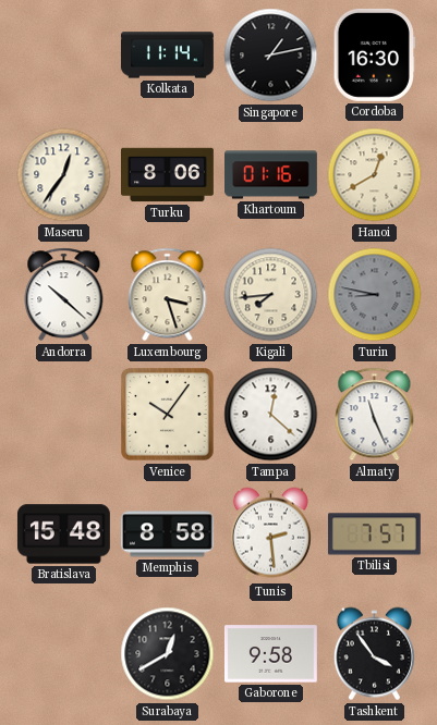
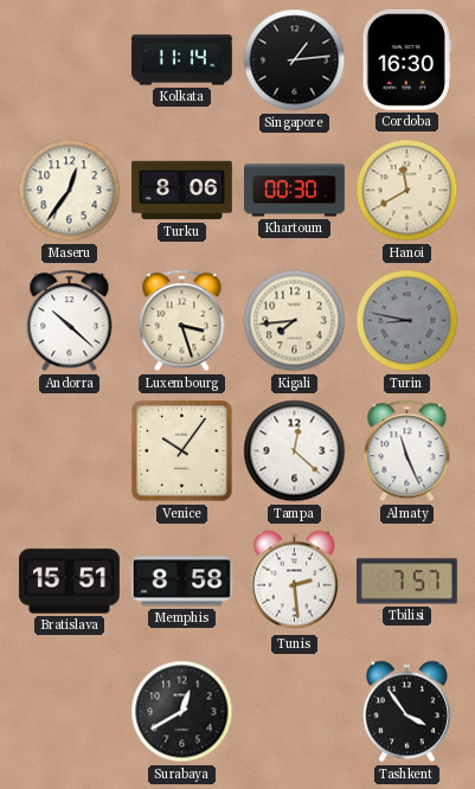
Singapore: 1:13 -> 1:14
Khartoum: 01:16 -> 00:30
Hanoi: 12:40 -> 11:40
Bratislava: 15:48 -> 15:51
Gaborone: 9:58 -> none
